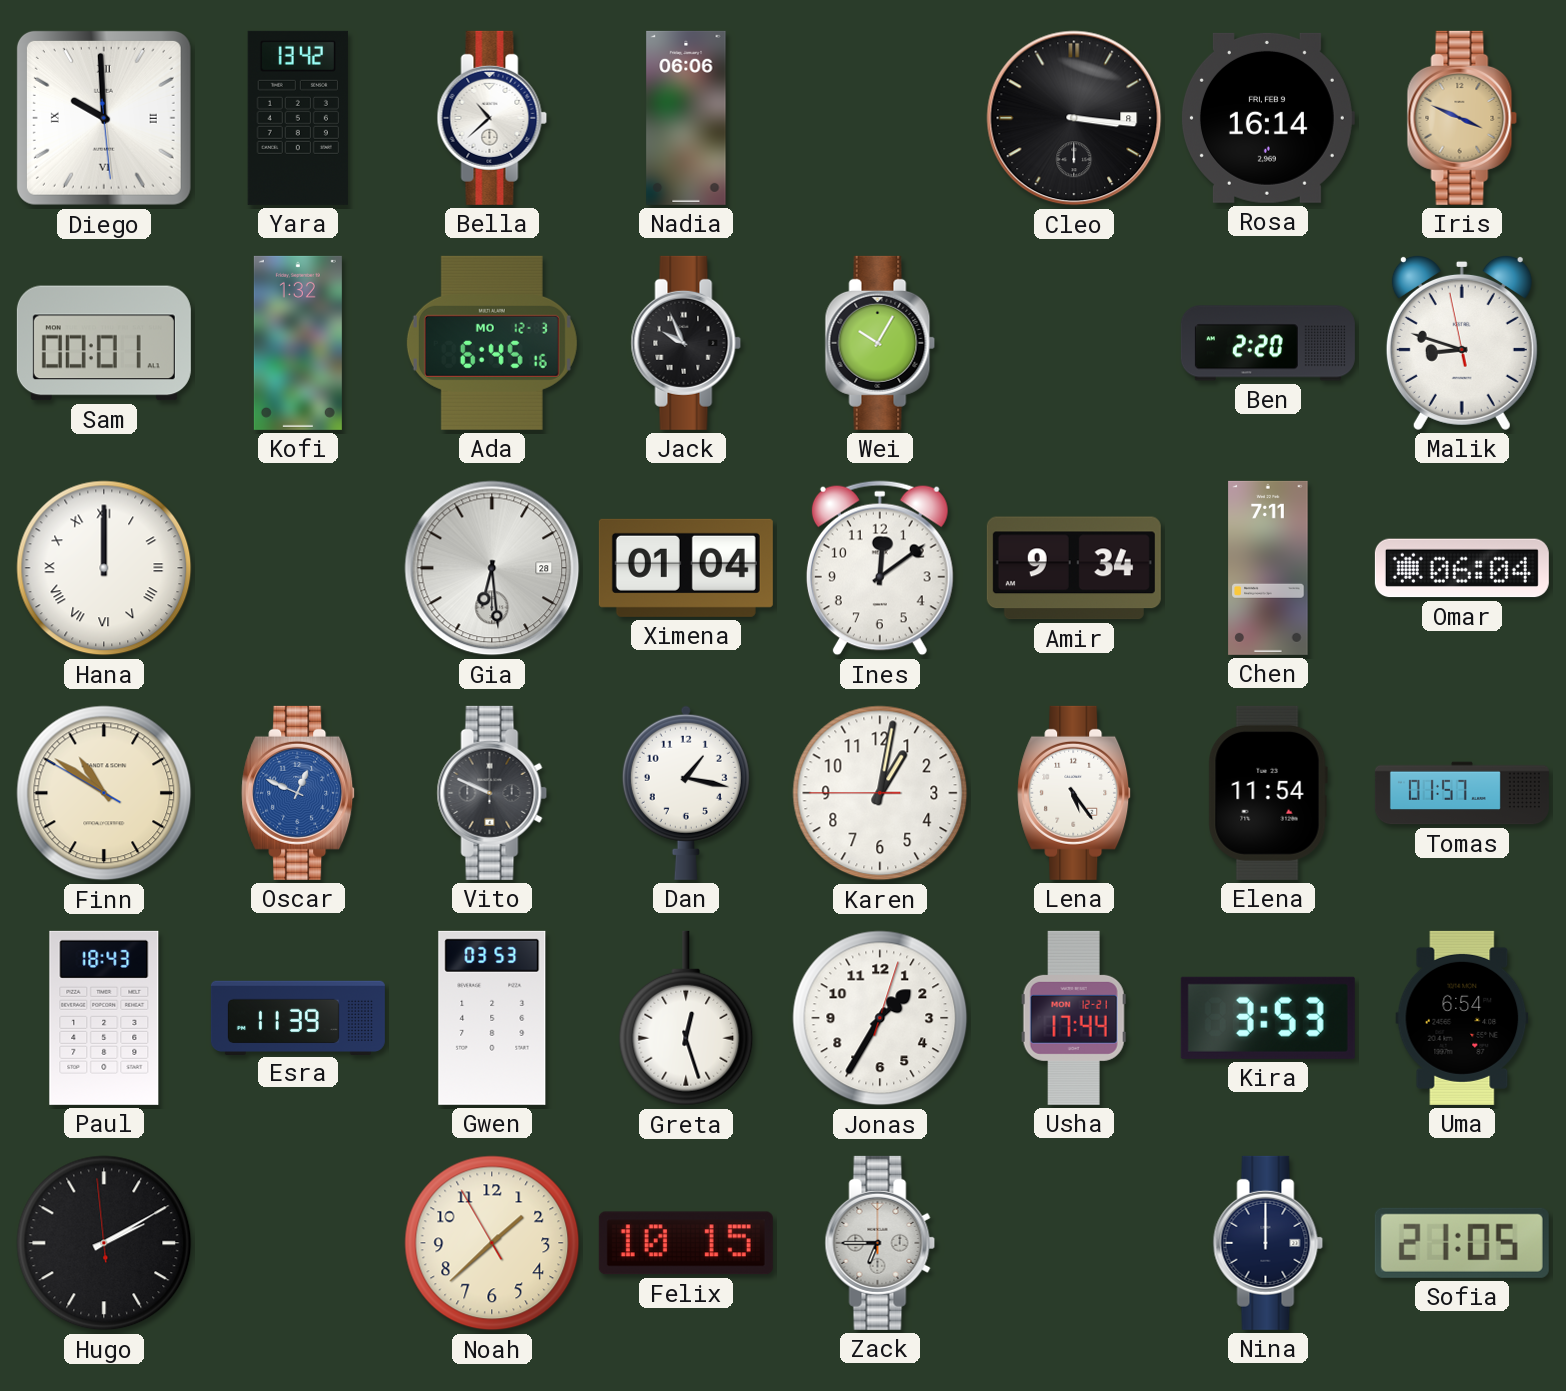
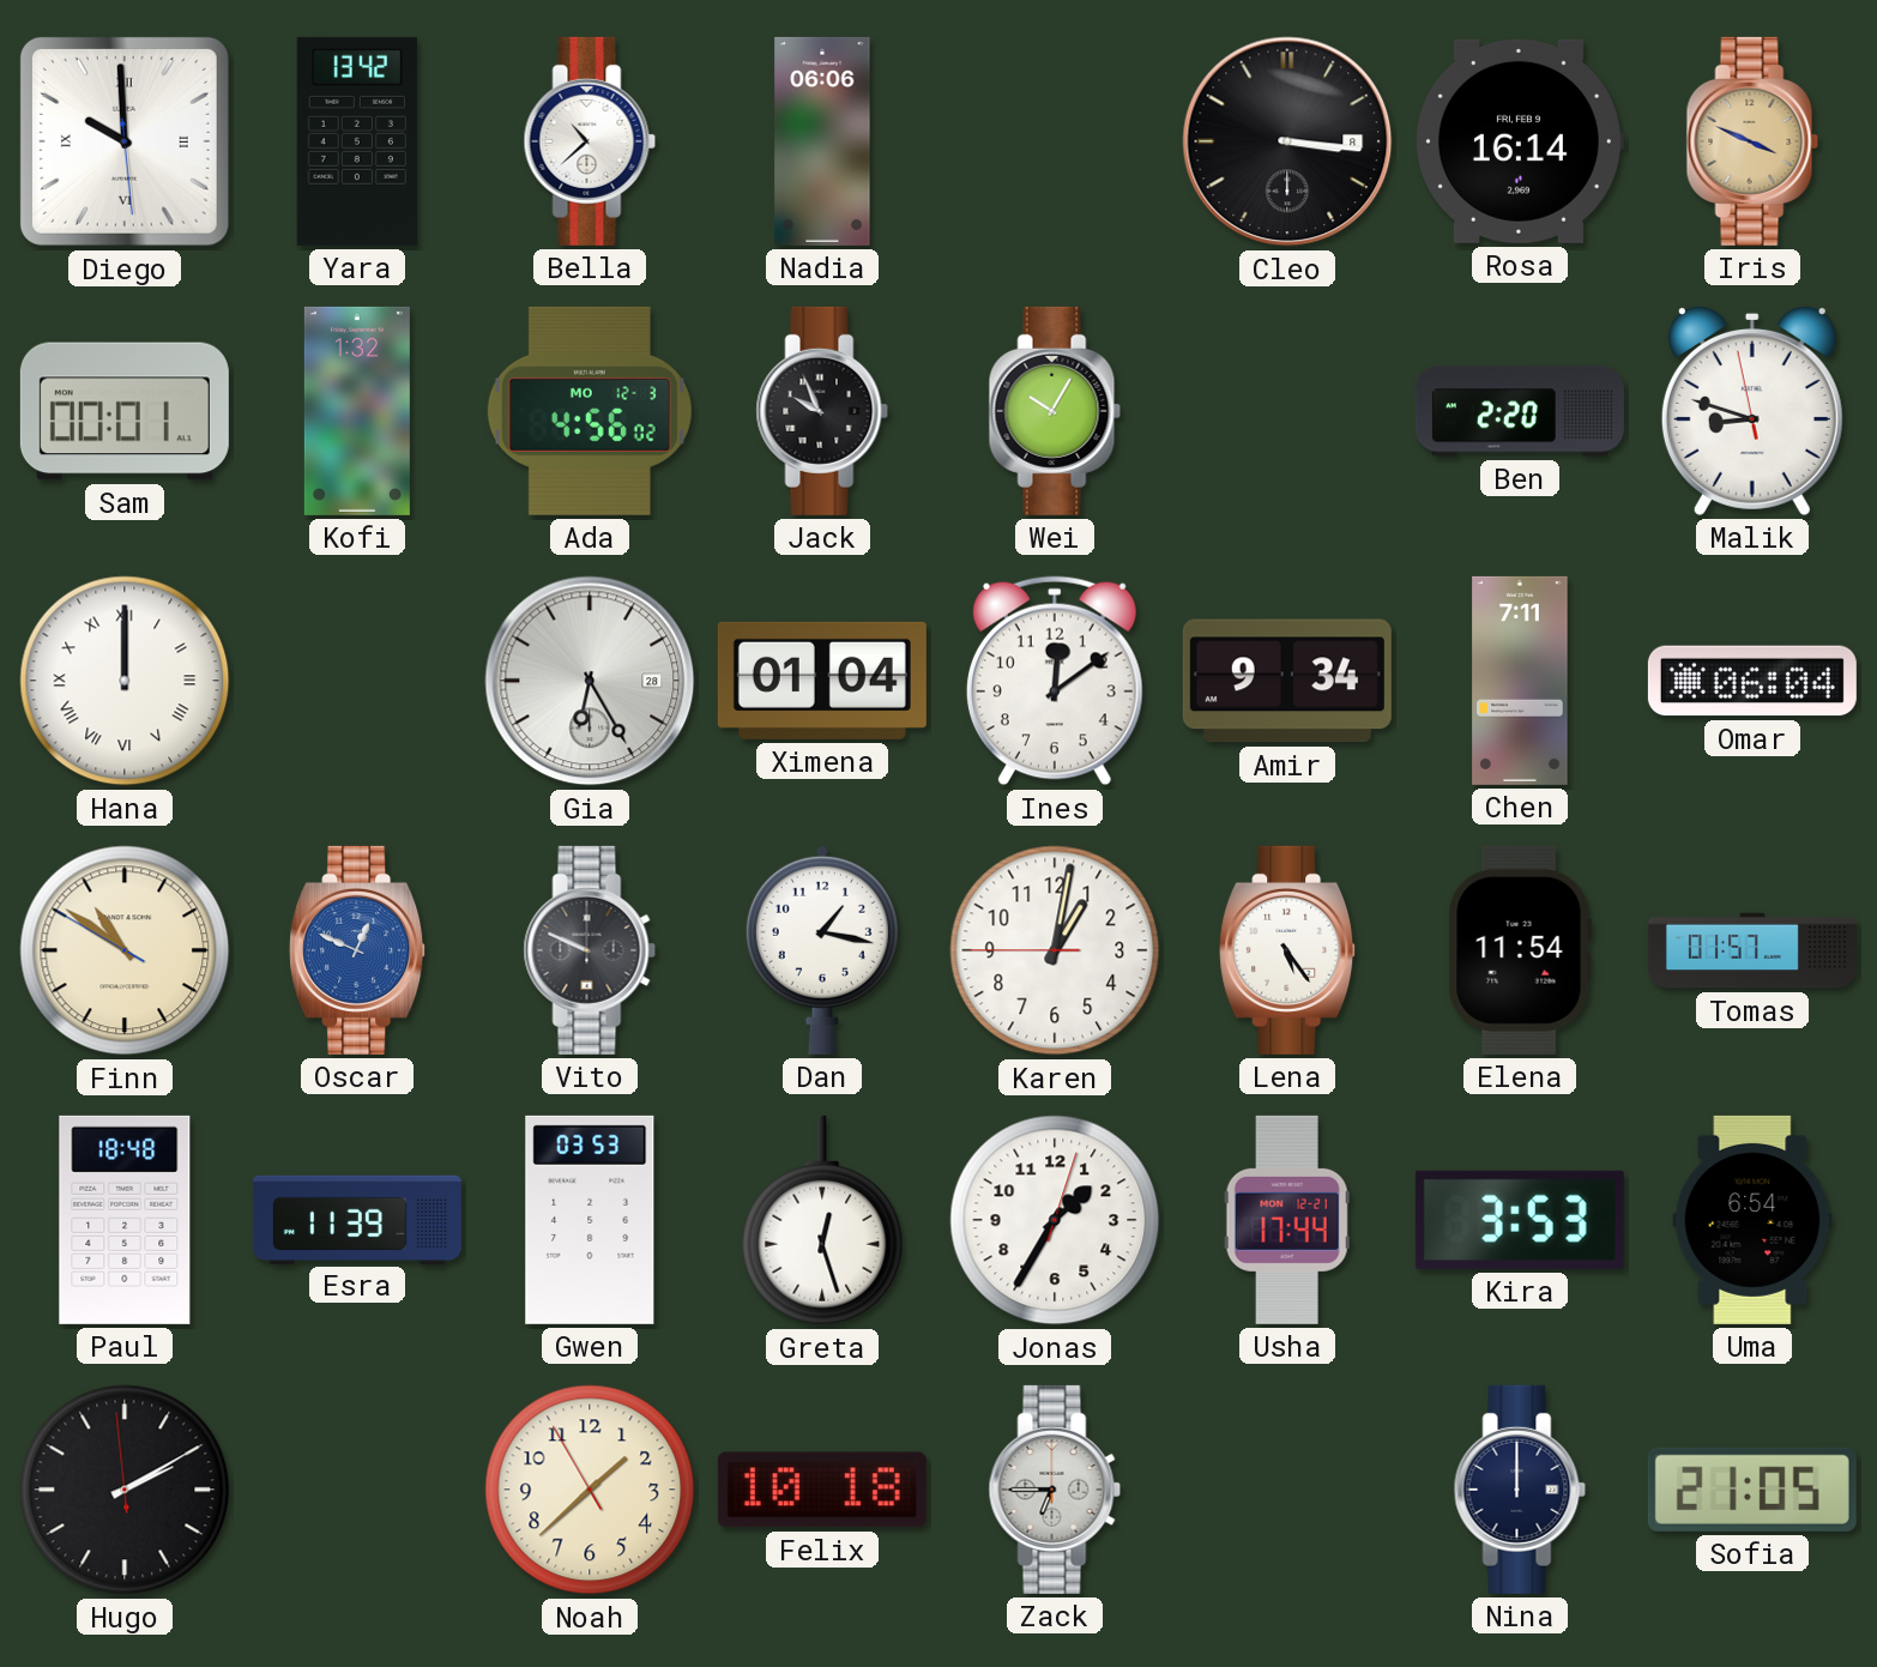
Ada: 6:45 -> 4:56
Gia: 6:29 -> 6:25
Paul: 18:43 -> 18:48
Felix: 10:15 -> 10:18
